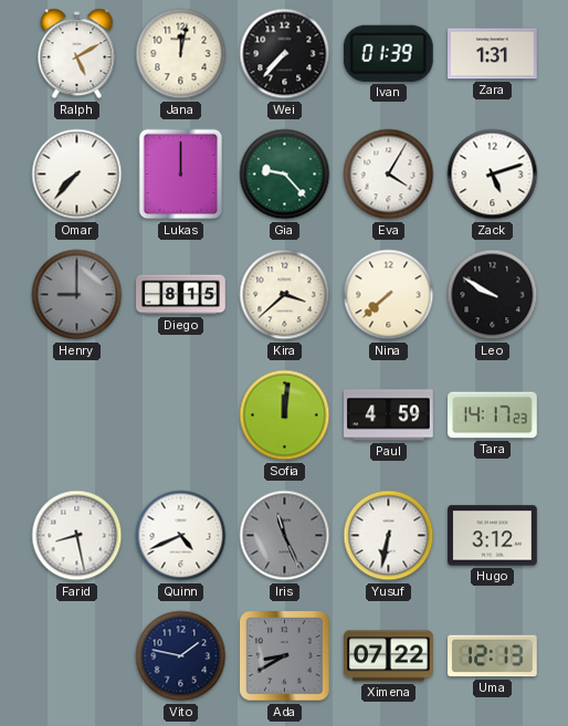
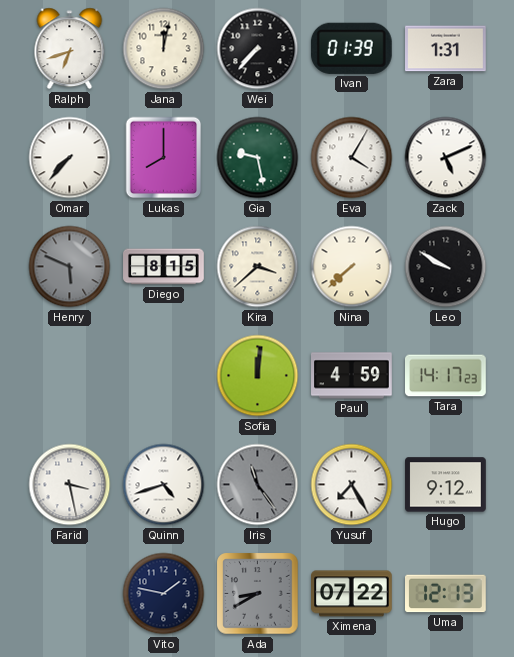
Ralph: 5:10 -> 6:42
Lukas: 12:00 -> 8:00
Gia: 9:23 -> 9:28
Zack: 5:12 -> 5:11
Henry: 9:00 -> 5:49
Farid: 8:28 -> 3:28
Quinn: 4:41 -> 4:42
Iris: 11:26 -> 11:24
Yusuf: 6:32 -> 7:25
Hugo: 3:12 -> 9:12
